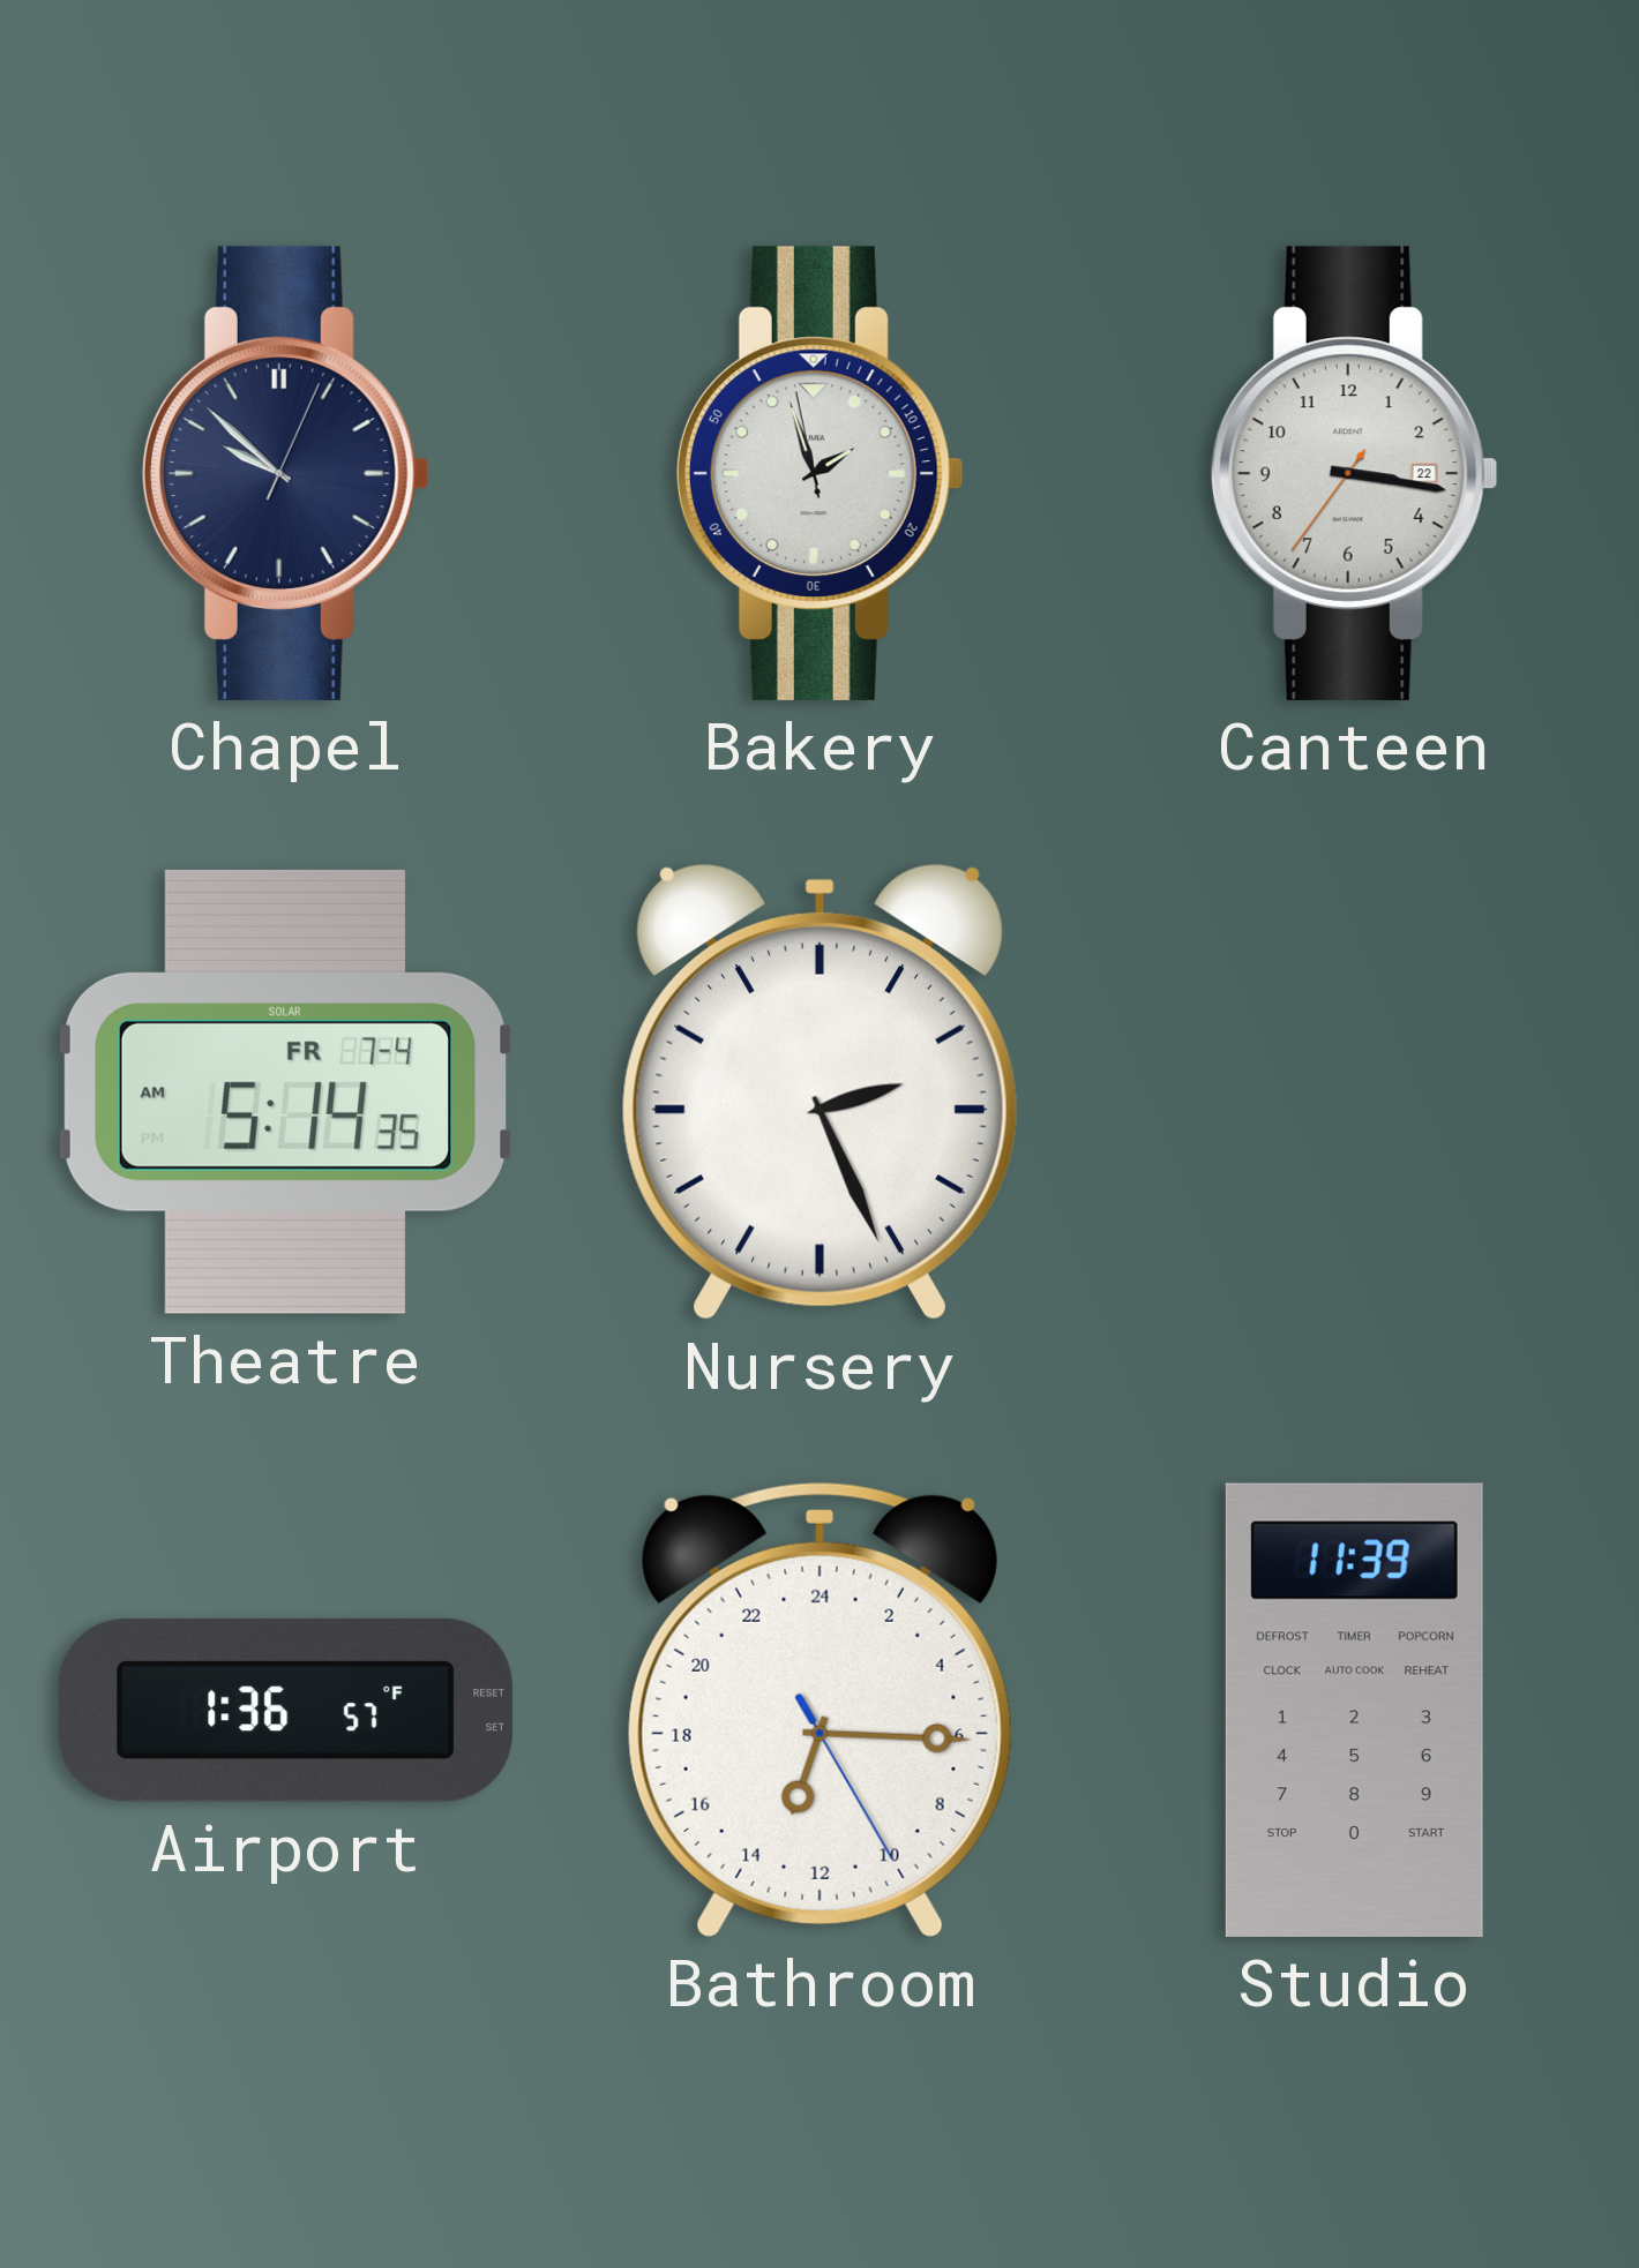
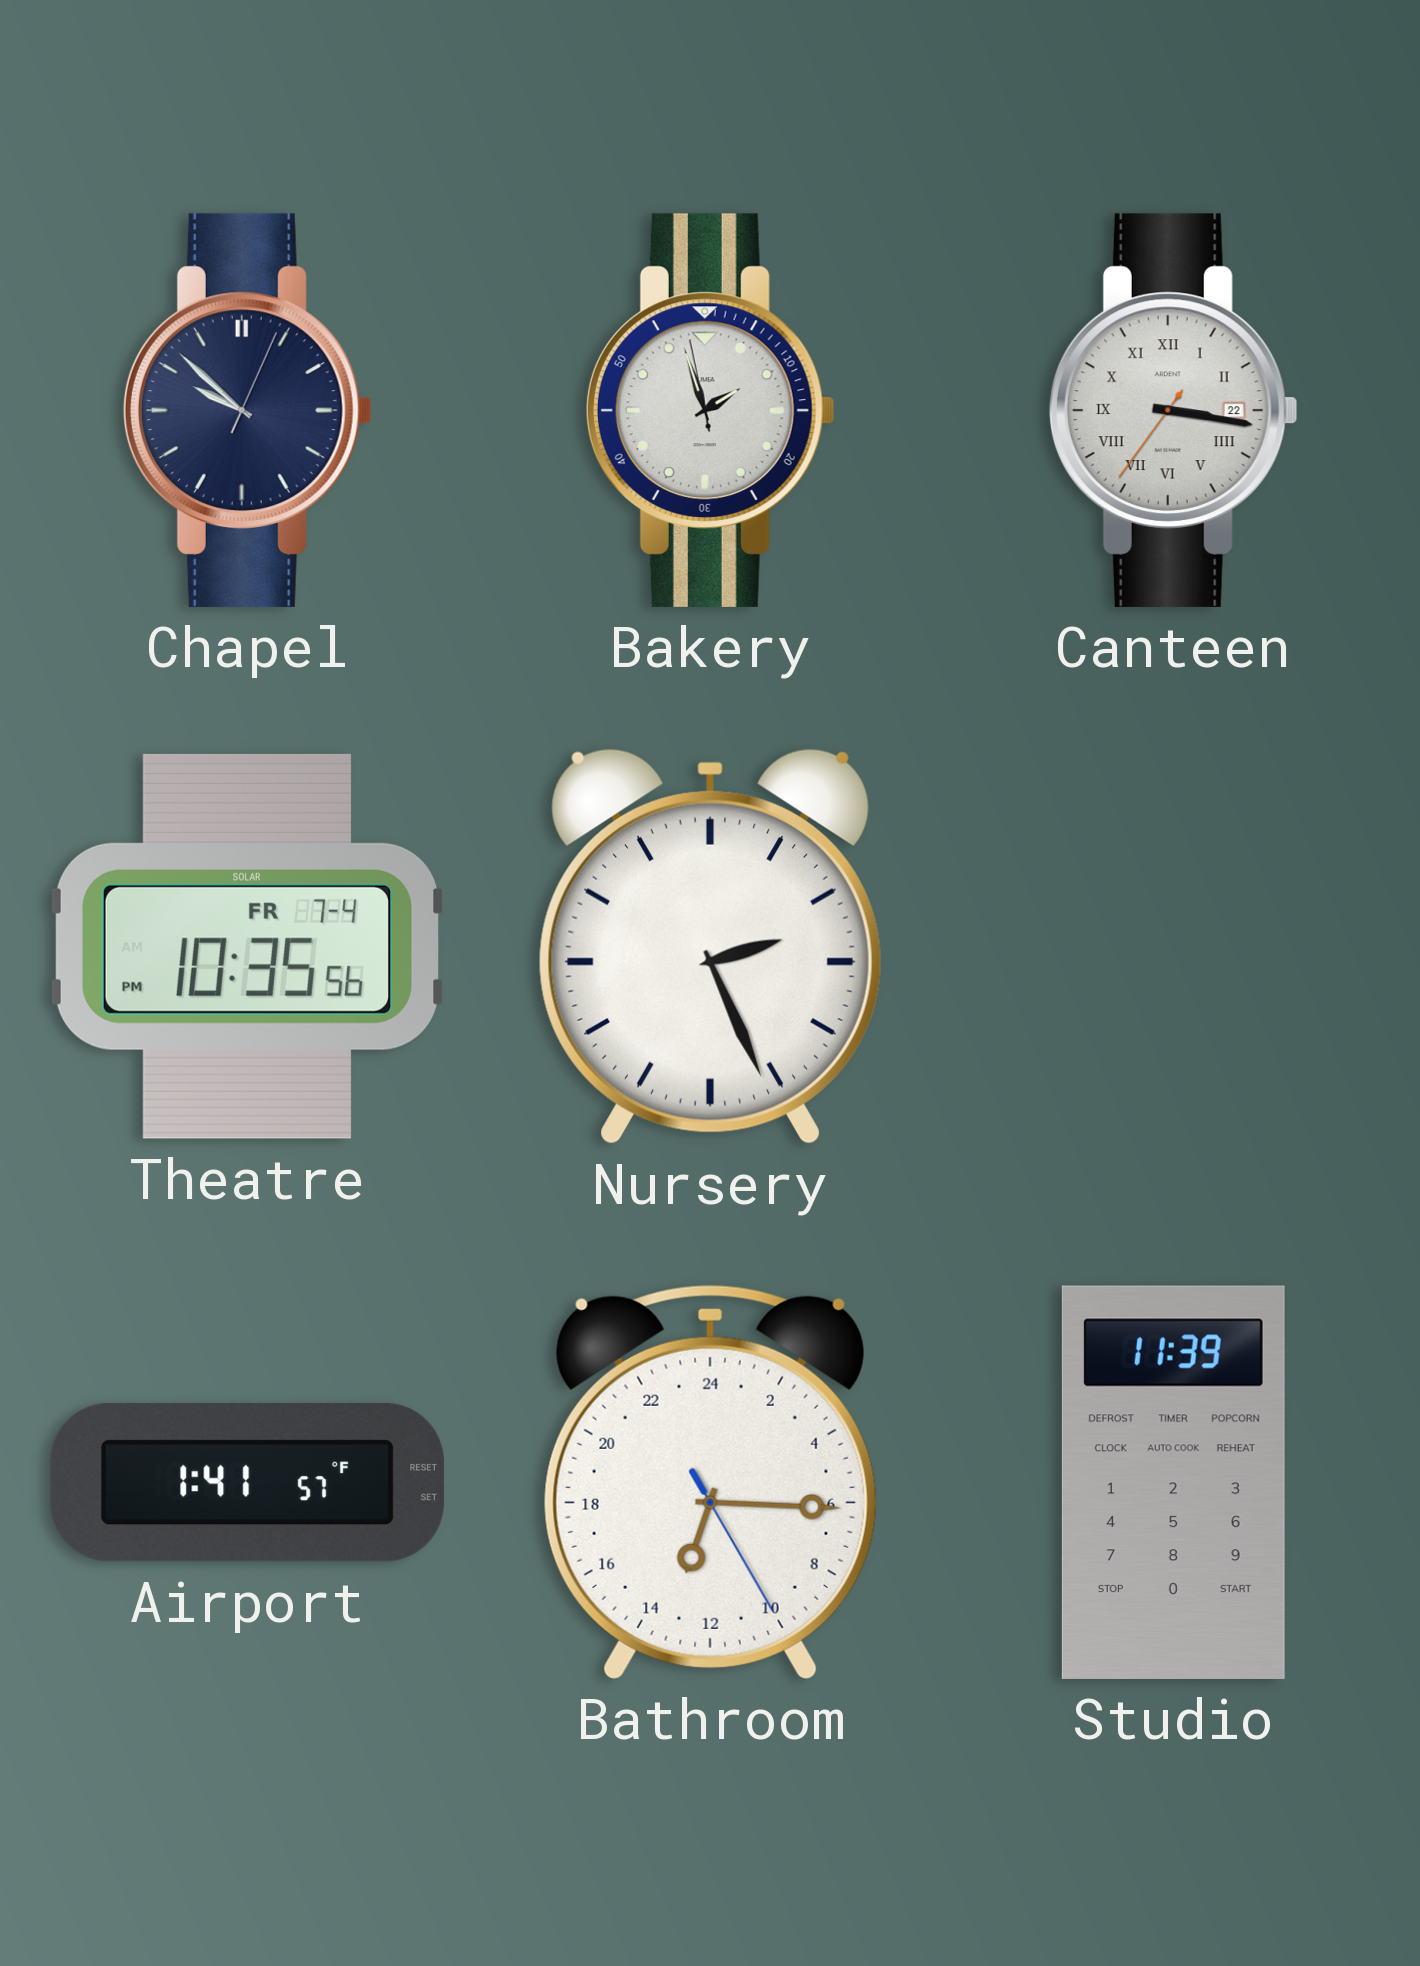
Canteen numerals: Arabic -> Roman
Theatre: 5:14 -> 10:35
Airport: 1:36 -> 1:41
